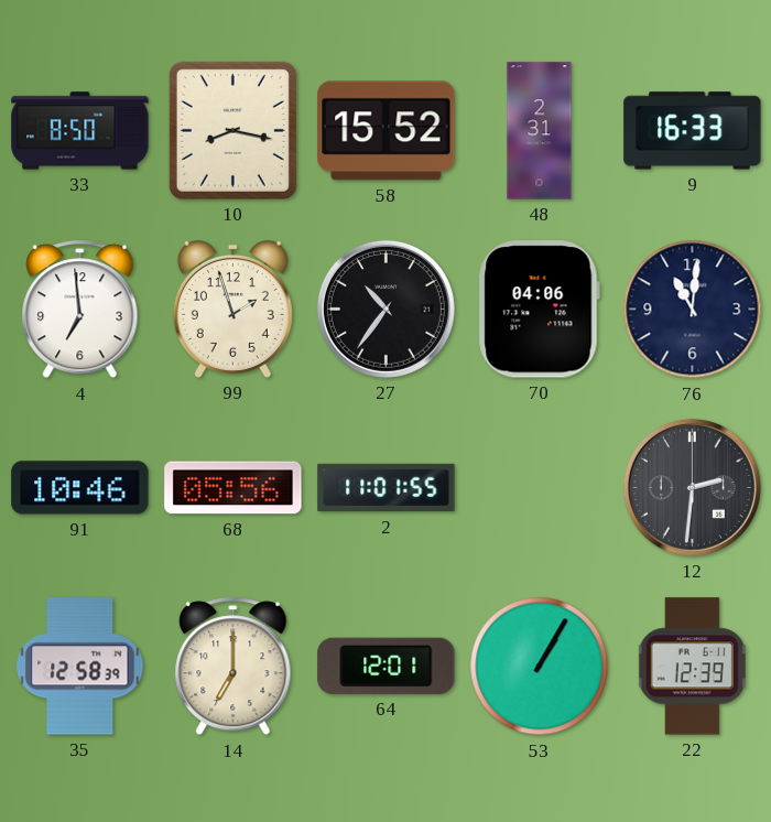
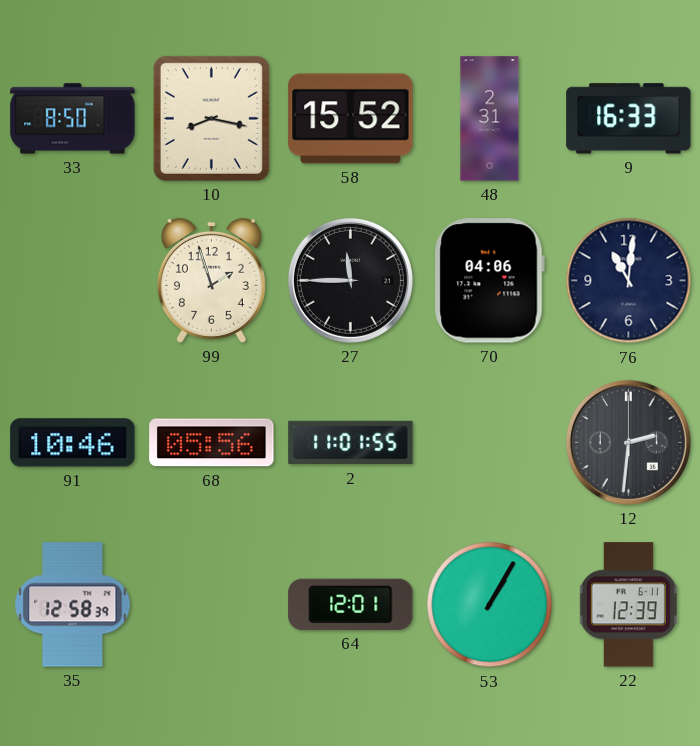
4: 6:59 -> none
27: 10:36 -> 11:45
14: 7:00 -> none
